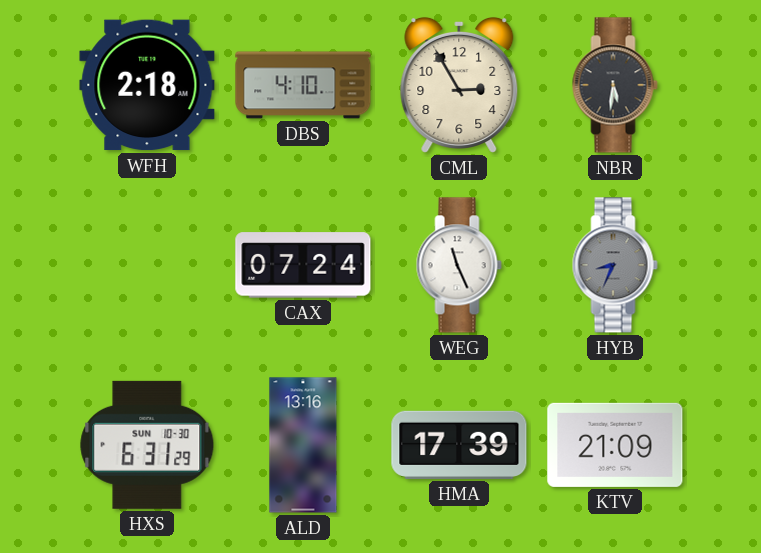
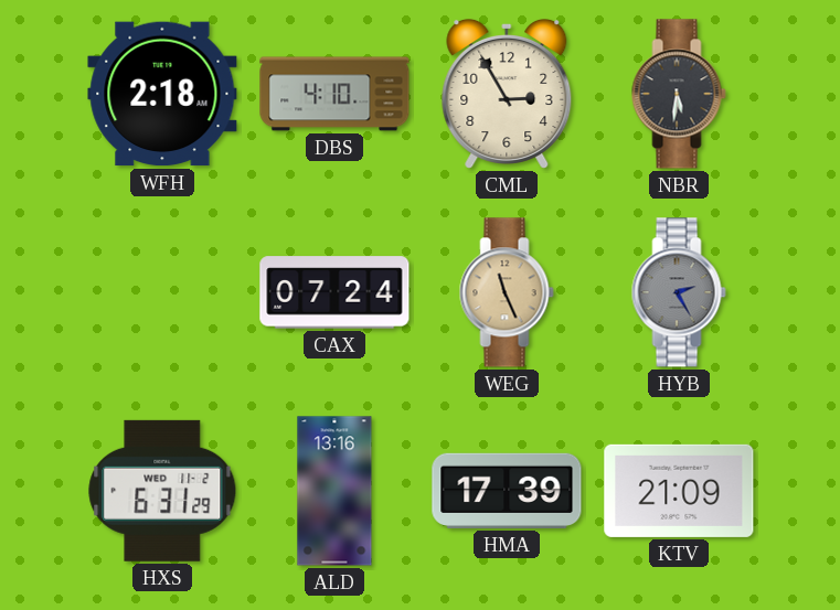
WEG dial: white -> champagne
HYB: 8:34 -> 2:25
HXS date: SUN 10-30 -> WED 11-2
